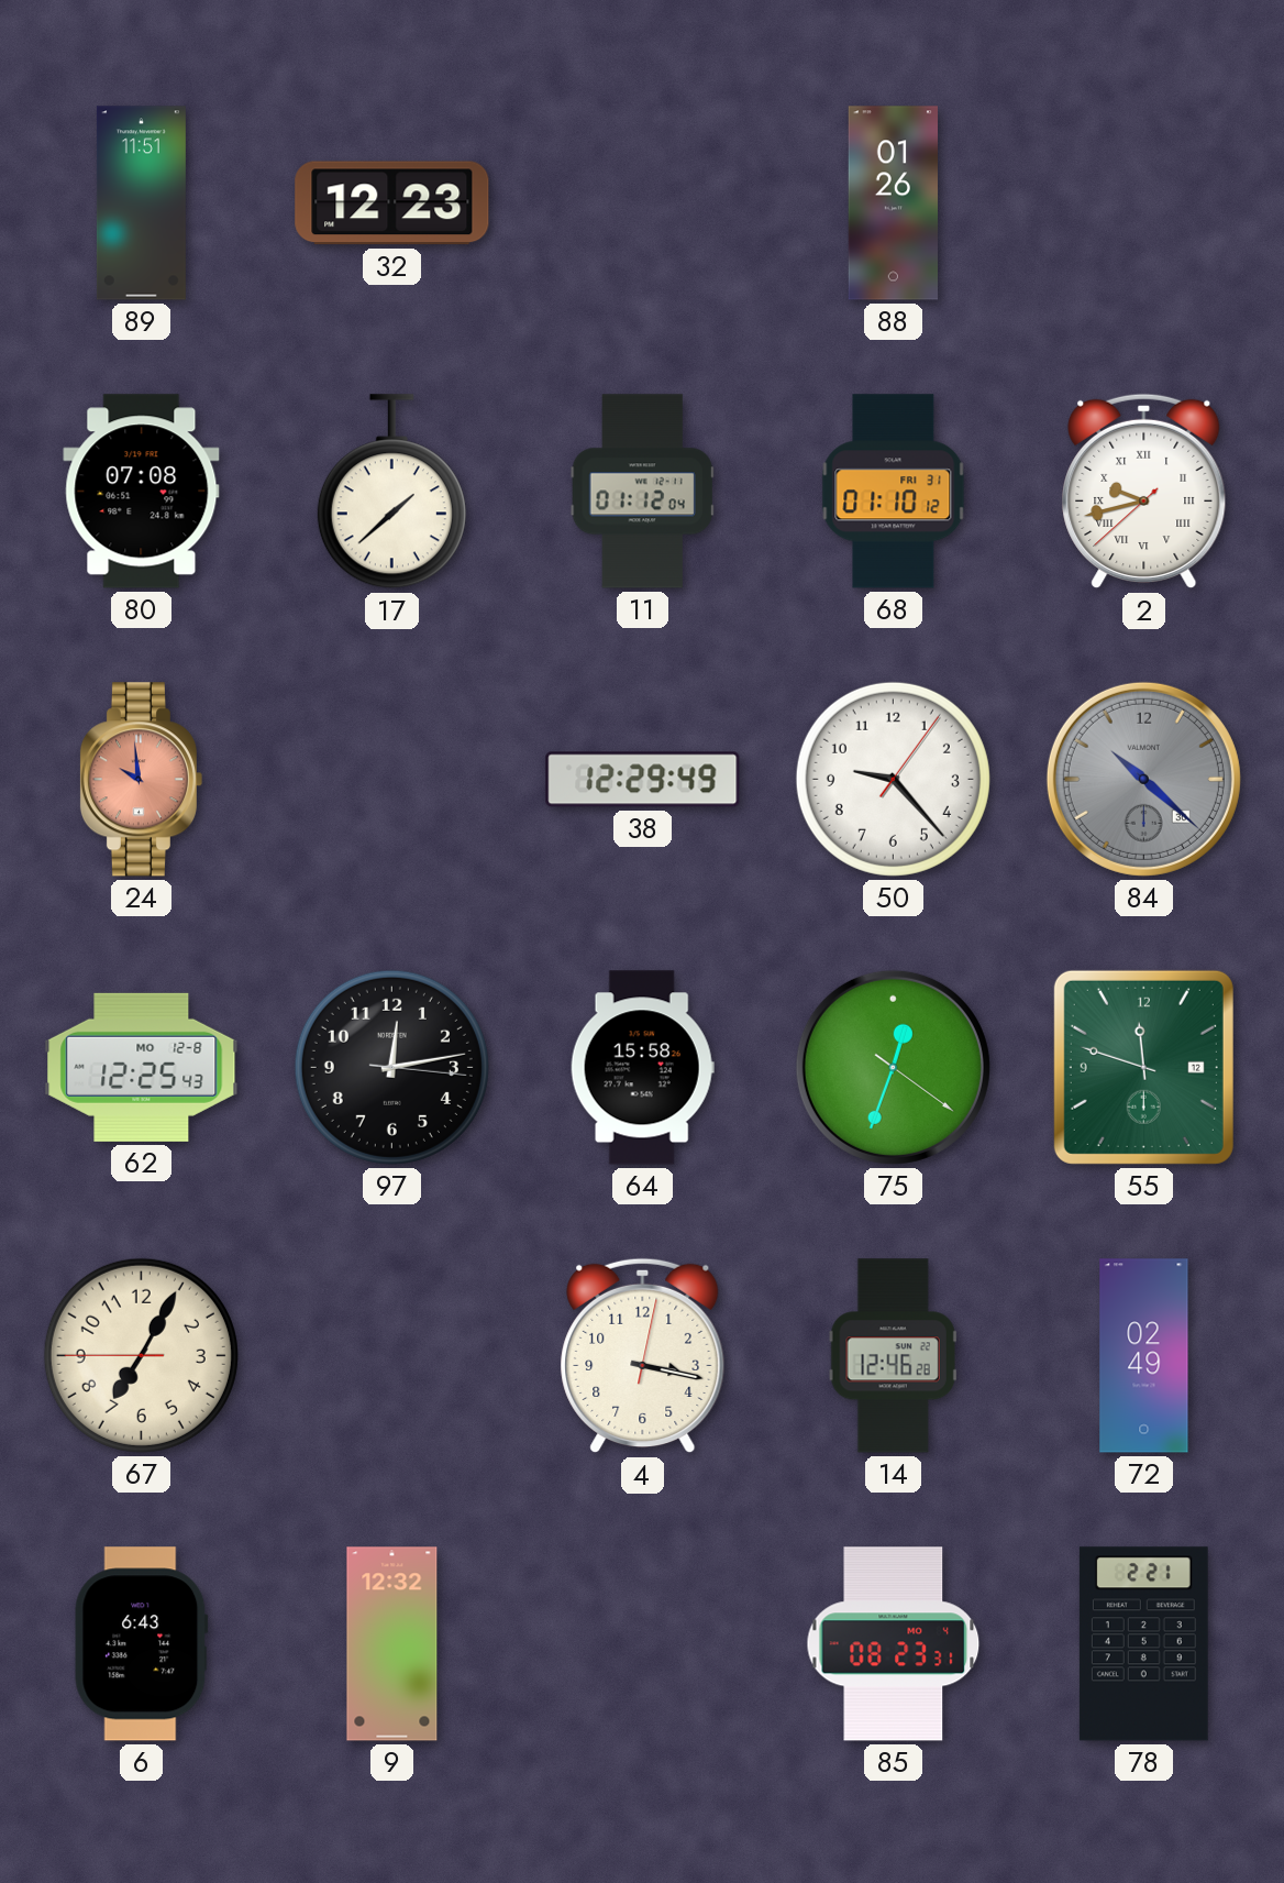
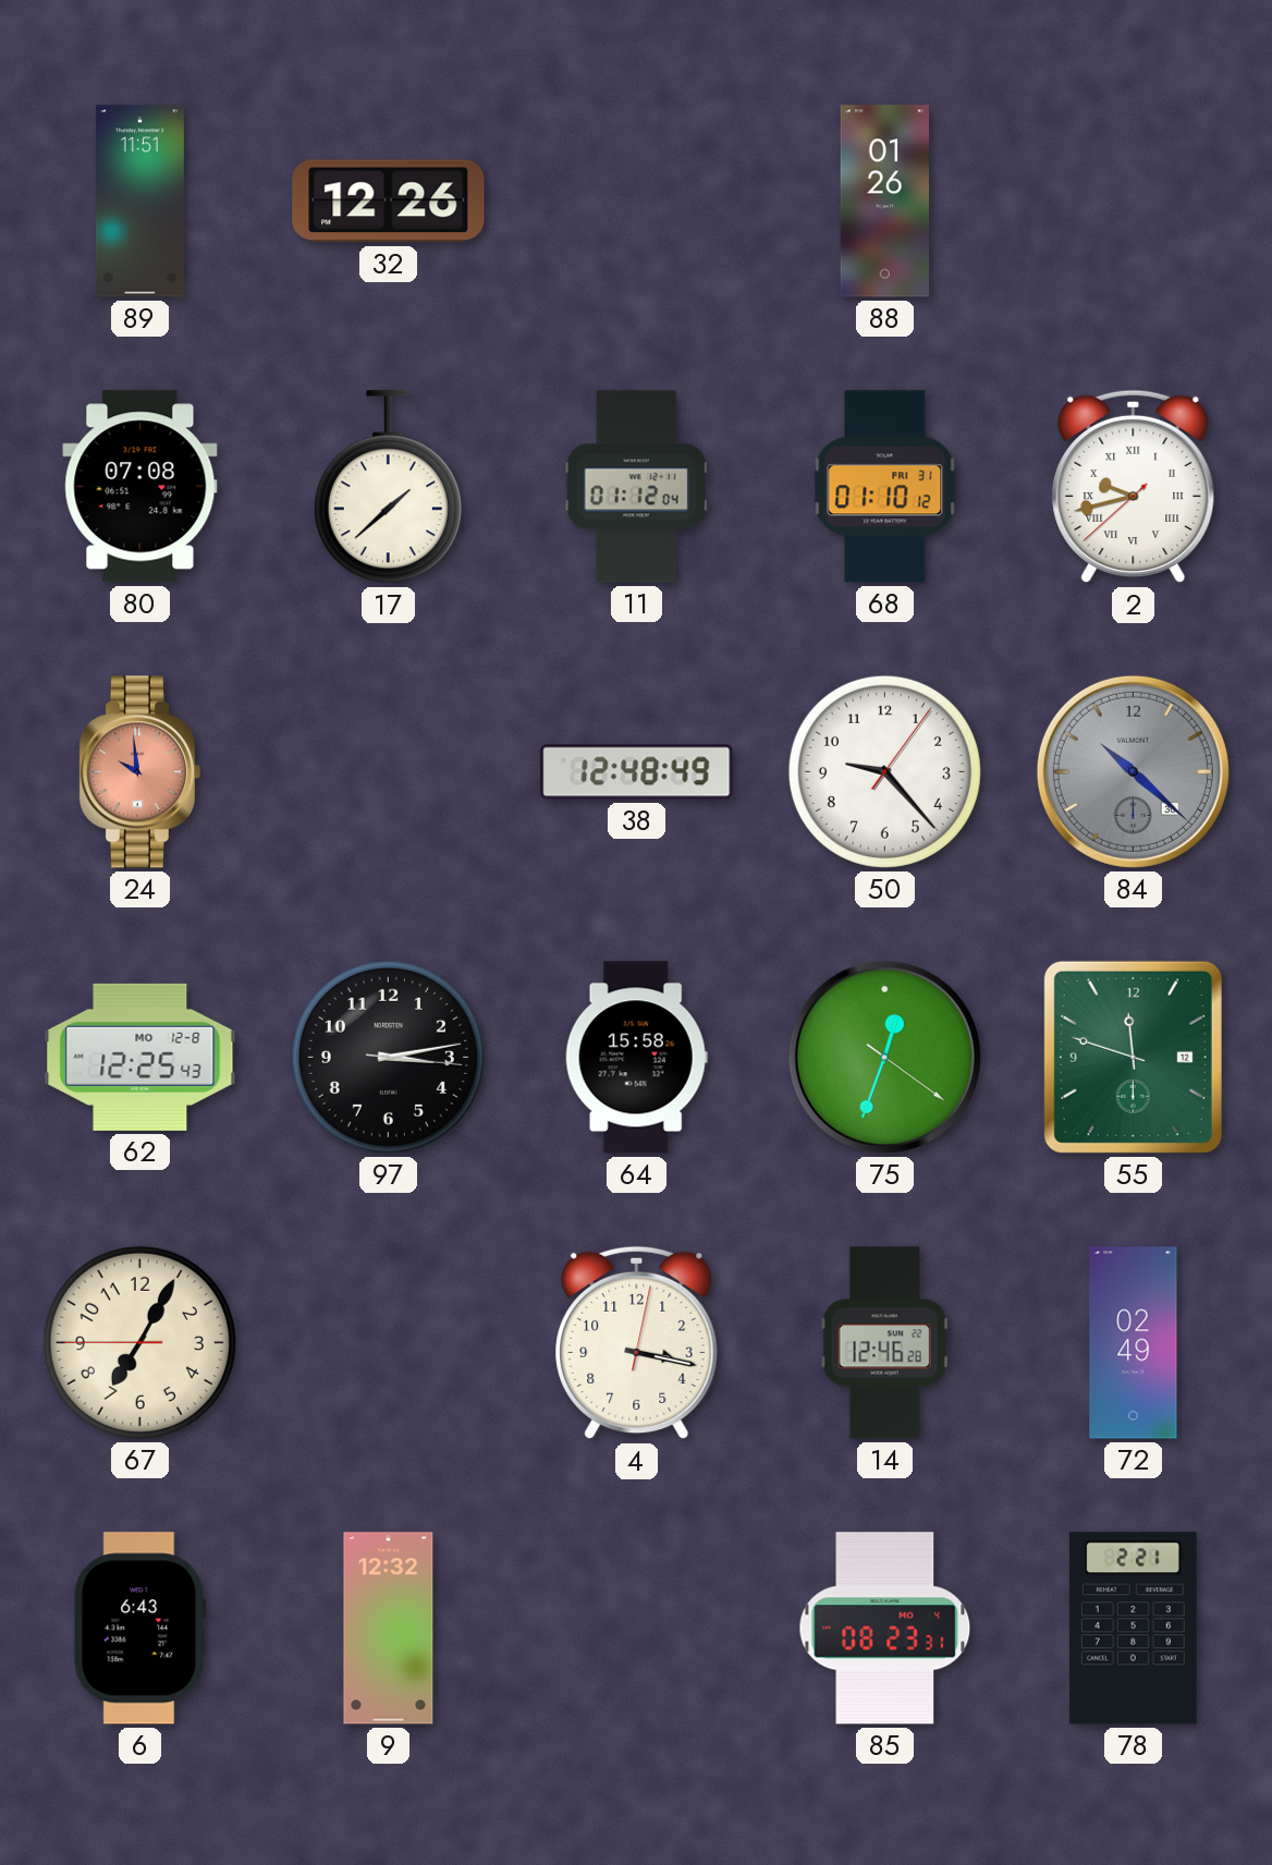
32: 12:23 -> 12:26
38: 12:29 -> 12:48
97: 12:13 -> 3:13
